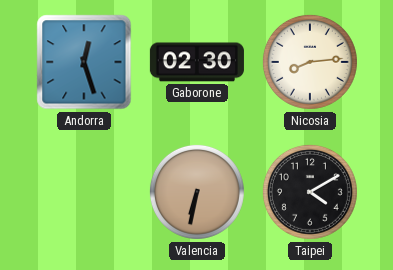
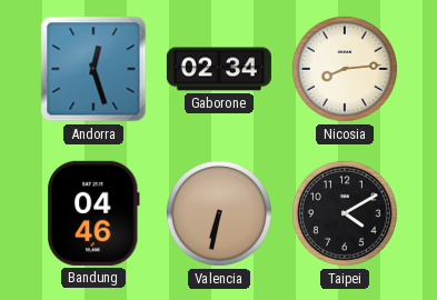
Gaborone: 02:30 -> 02:34
Bandung: none -> 04:46
